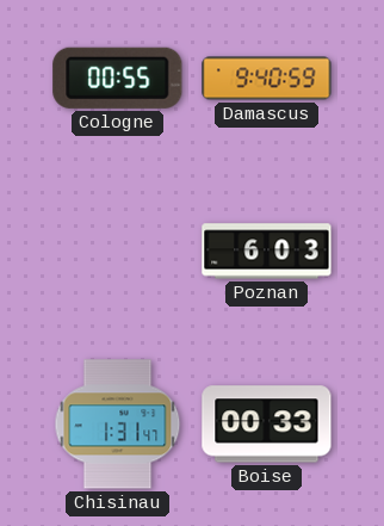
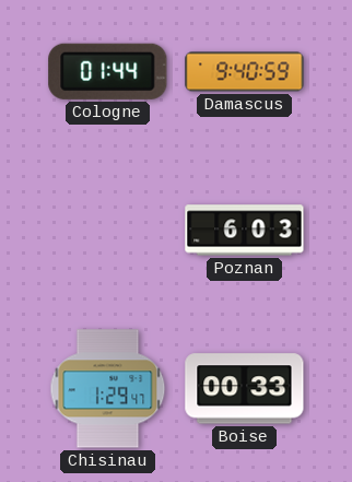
Cologne: 00:55 -> 01:44
Chisinau: 1:31 -> 1:29
